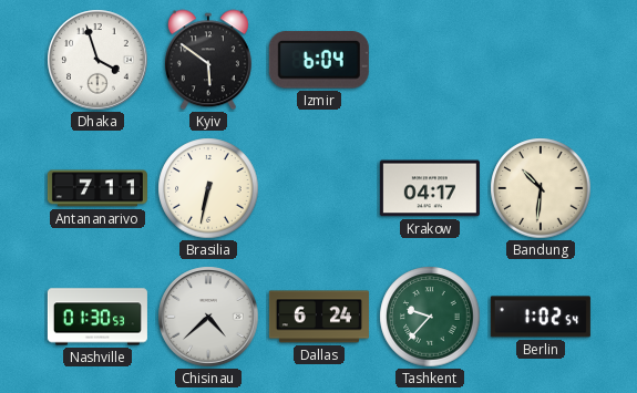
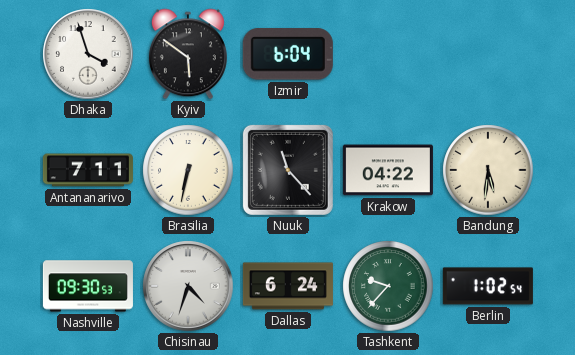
Nuuk: none -> 11:23
Krakow: 04:17 -> 04:22
Bandung: 10:31 -> 5:31
Nashville: 01:30 -> 09:30
Chisinau: 4:38 -> 4:33
